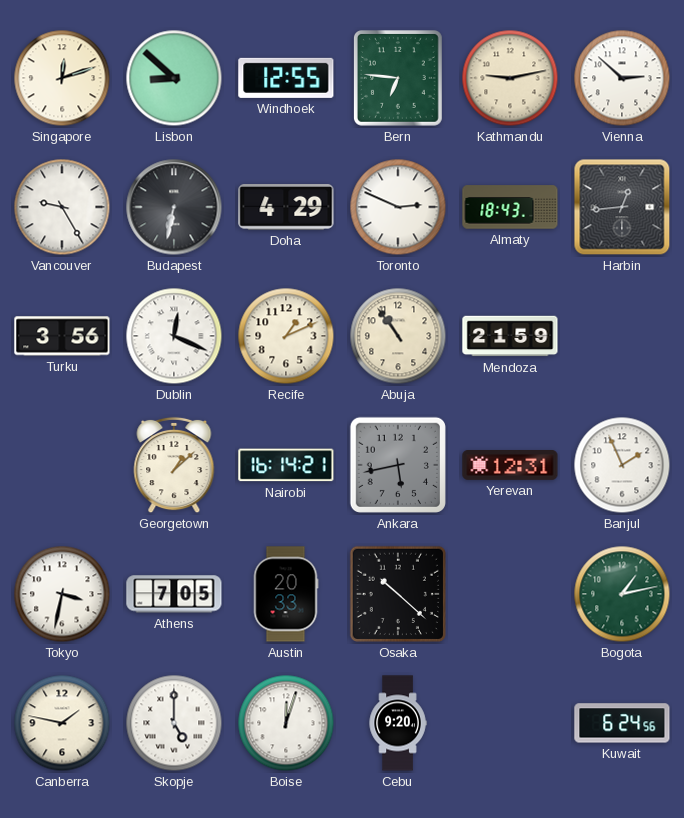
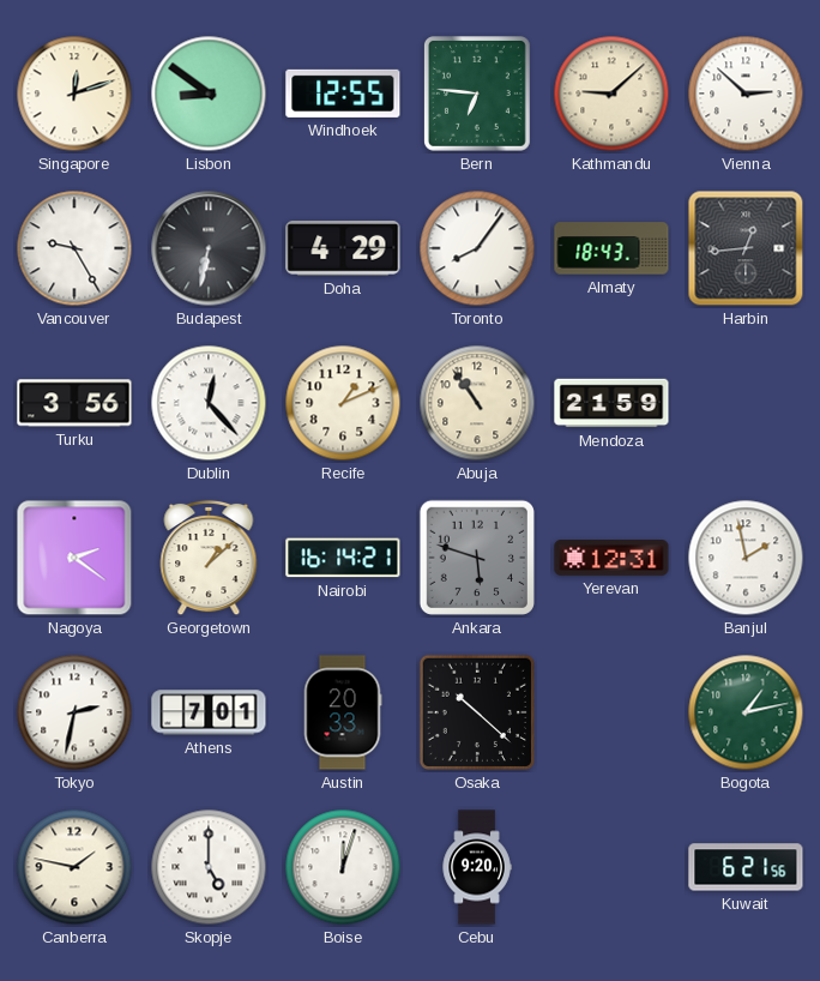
Lisbon: 8:52 -> 8:51
Kathmandu: 9:13 -> 9:08
Toronto: 2:49 -> 8:06
Dublin: 12:19 -> 12:23
Nagoya: none -> 2:21
Ankara: 5:43 -> 5:48
Banjul: 1:56 -> 1:58
Tokyo: 3:32 -> 2:32
Athens: 7:05 -> 7:01
Kuwait: 6:24 -> 6:21
